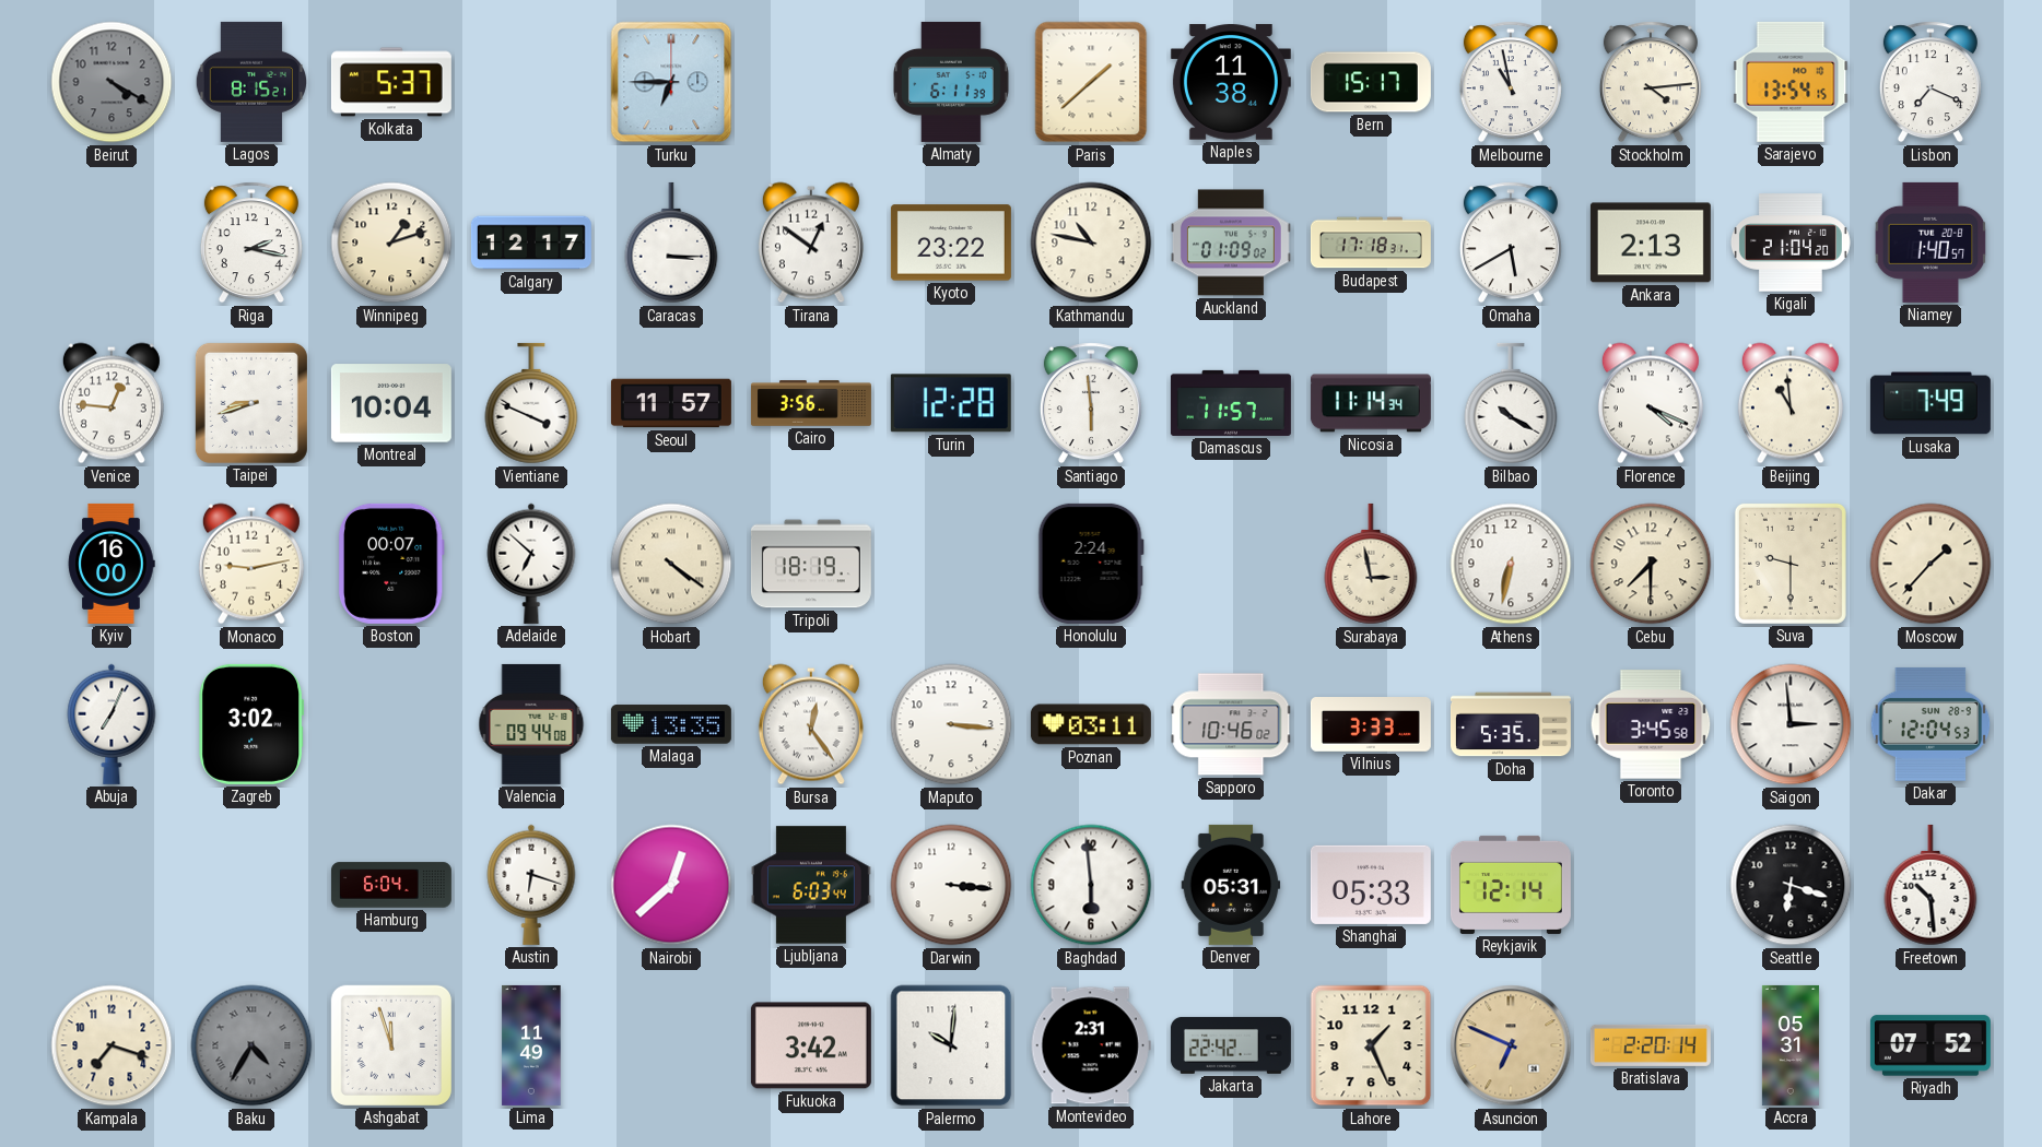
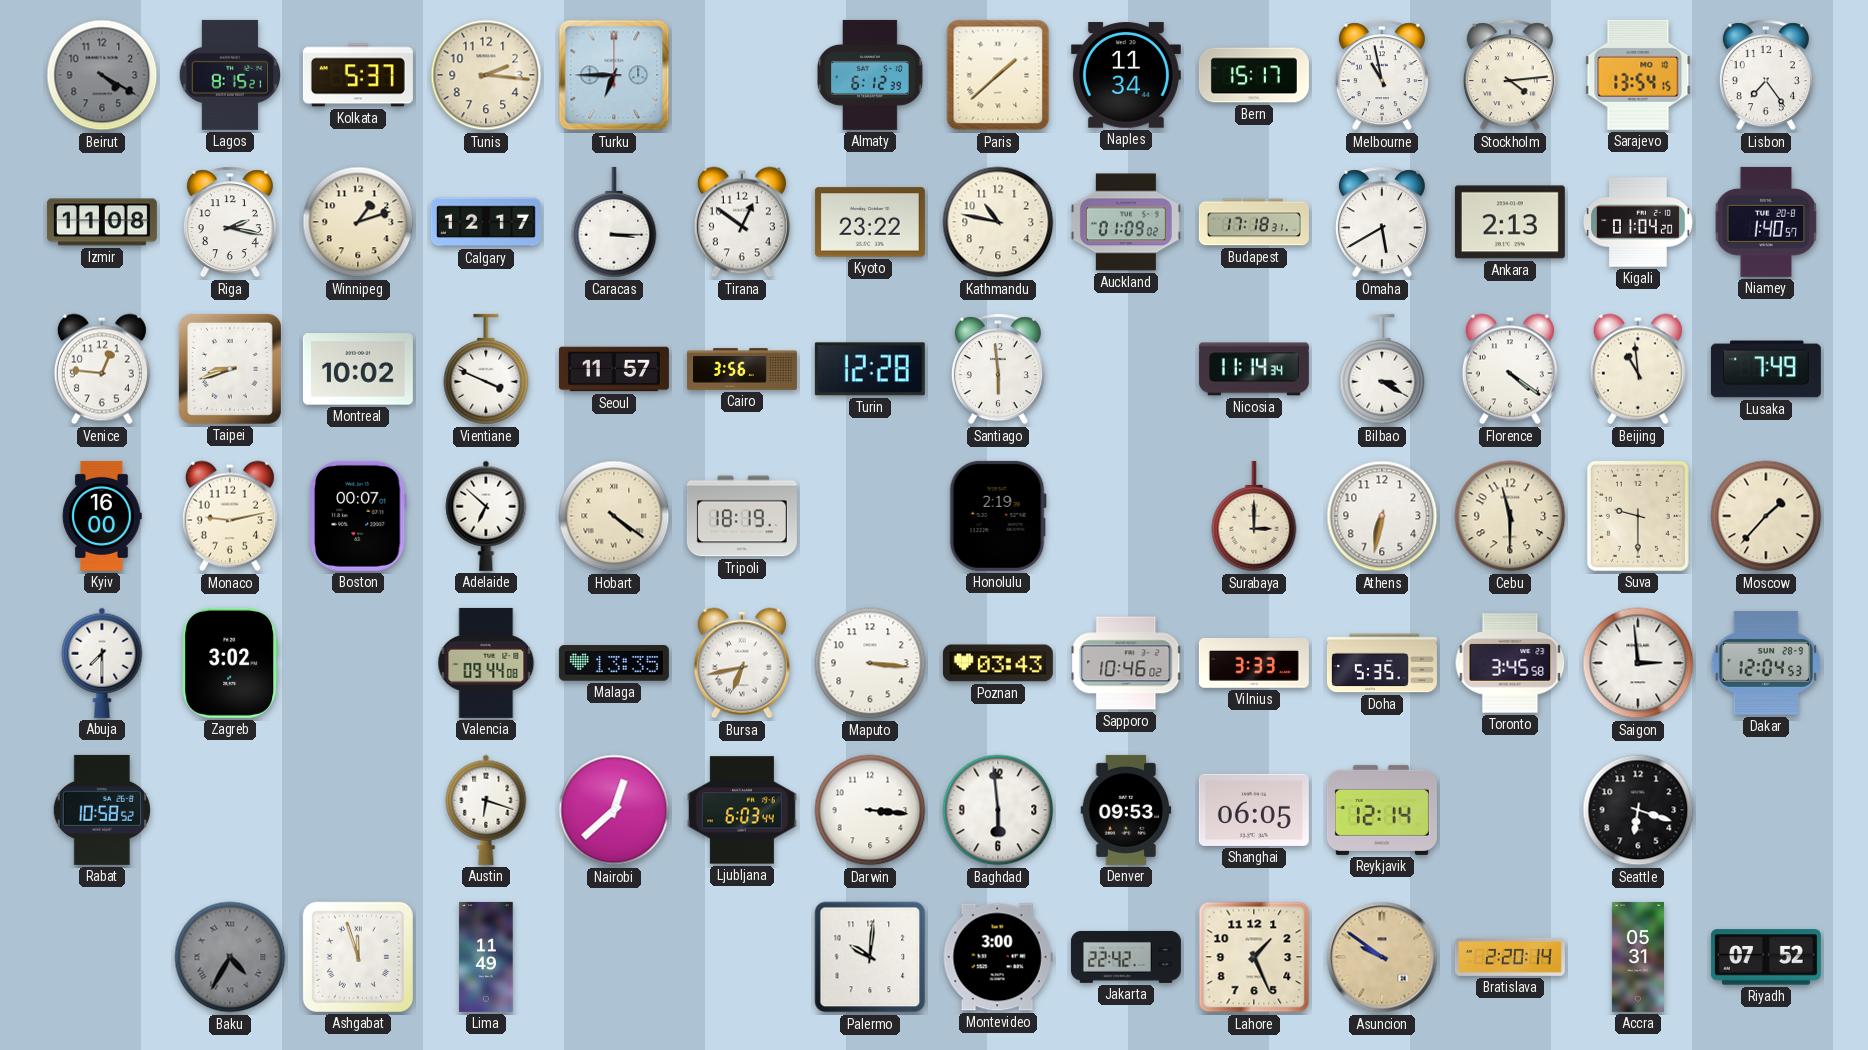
Tunis: none -> 2:16
Almaty: 6:11 -> 6:12
Naples: 11:38 -> 11:34
Lisbon: 7:19 -> 7:24
Izmir: none -> 11:08
Kigali: 21:04 -> 01:04
Montreal: 10:04 -> 10:02
Damascus: 11:57 -> none
Bilbao: 10:20 -> 3:20
Florence: 4:19 -> 4:21
Honolulu: 2:24 -> 2:19
Surabaya: 2:58 -> 3:00
Cebu: 7:30 -> 11:30
Abuja: 7:04 -> 7:30
Bursa: 12:24 -> 6:43
Poznan: 03:11 -> 03:43
Rabat: none -> 10:58
Hamburg: 6:04 -> none
Denver: 05:31 -> 09:53
Shanghai: 05:33 -> 06:05
Freetown: 10:29 -> none
Kampala: 7:18 -> none
Fukuoka: 3:42 -> none
Montevideo: 2:31 -> 3:00
Asuncion: 6:49 -> 9:51
